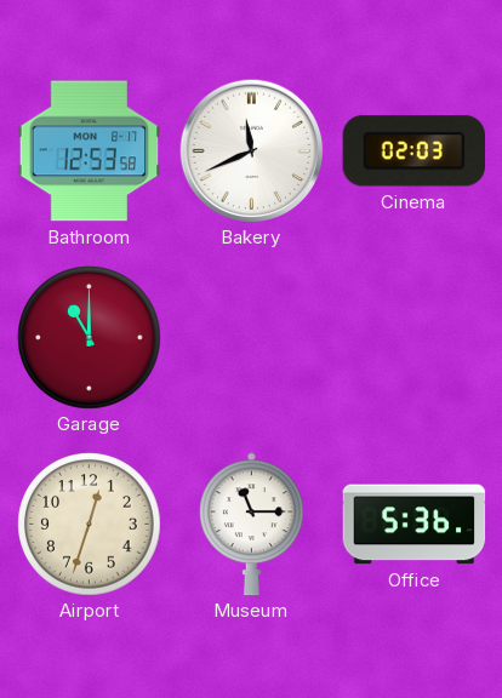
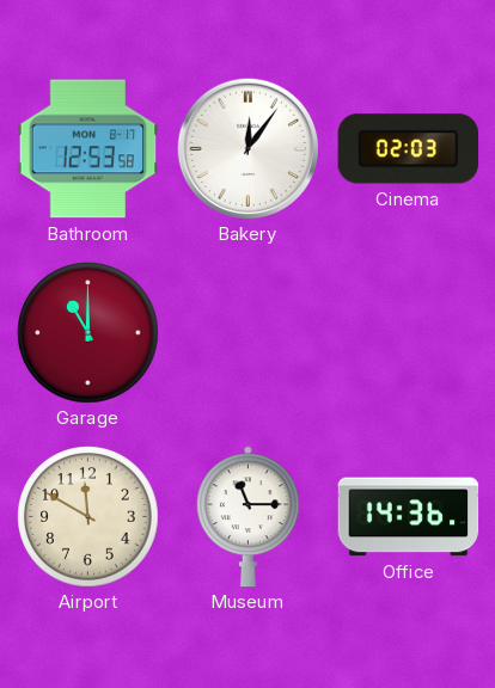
Bakery: 11:41 -> 12:06
Airport: 12:33 -> 11:50
Office: 5:36 -> 14:36
